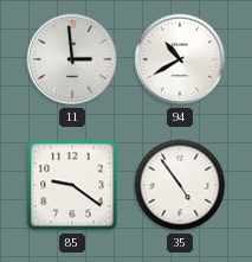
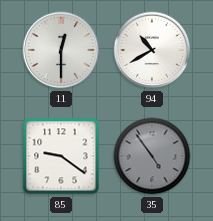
11: 2:59 -> 12:30
35 dial: white -> grey
